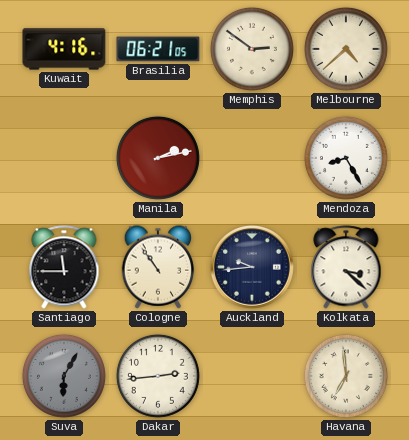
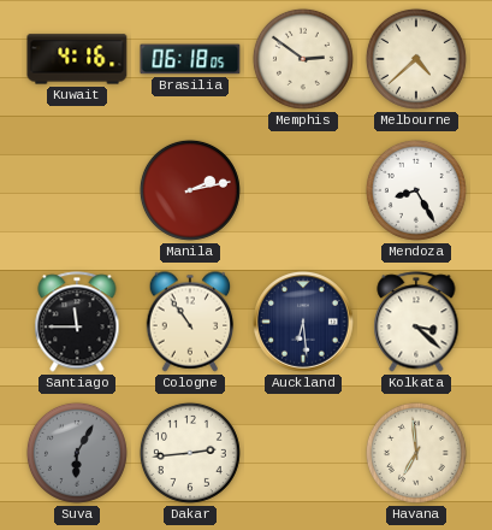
Brasilia: 06:21 -> 06:18
Auckland: 9:44 -> 6:29
